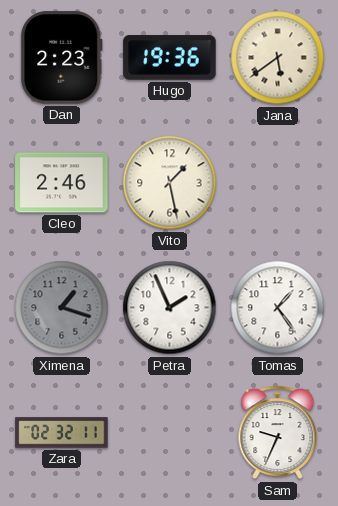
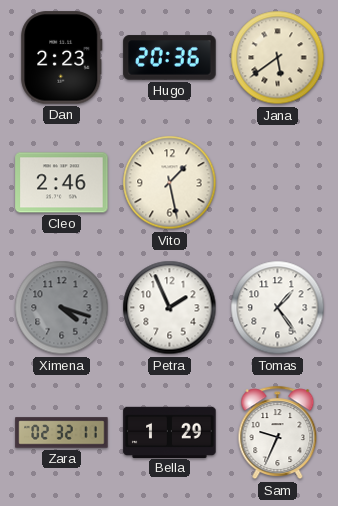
Hugo: 19:36 -> 20:36
Ximena: 1:18 -> 4:18
Bella: none -> 1:29
